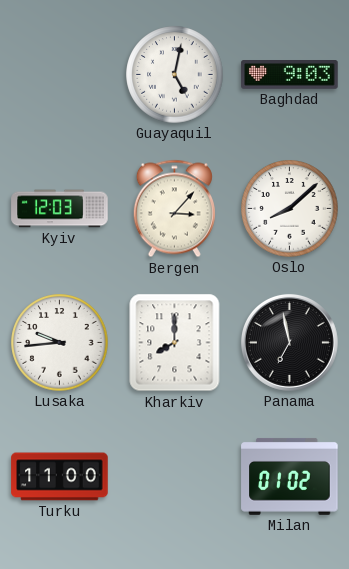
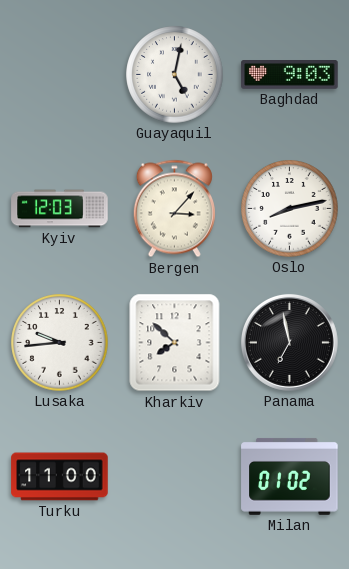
Oslo: 8:08 -> 8:13
Kharkiv: 8:00 -> 7:52
